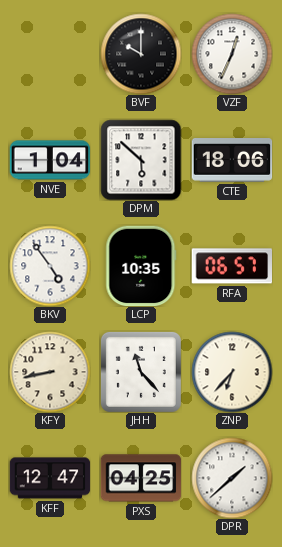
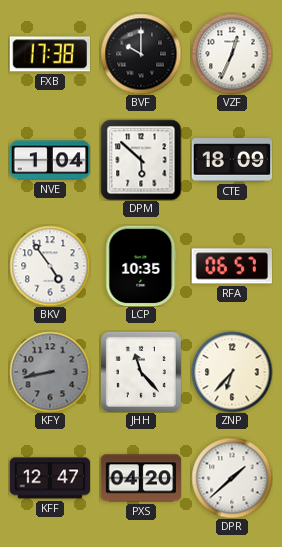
FXB: none -> 17:38
CTE: 18:06 -> 18:09
KFY dial: cream -> grey
PXS: 04:25 -> 04:20
